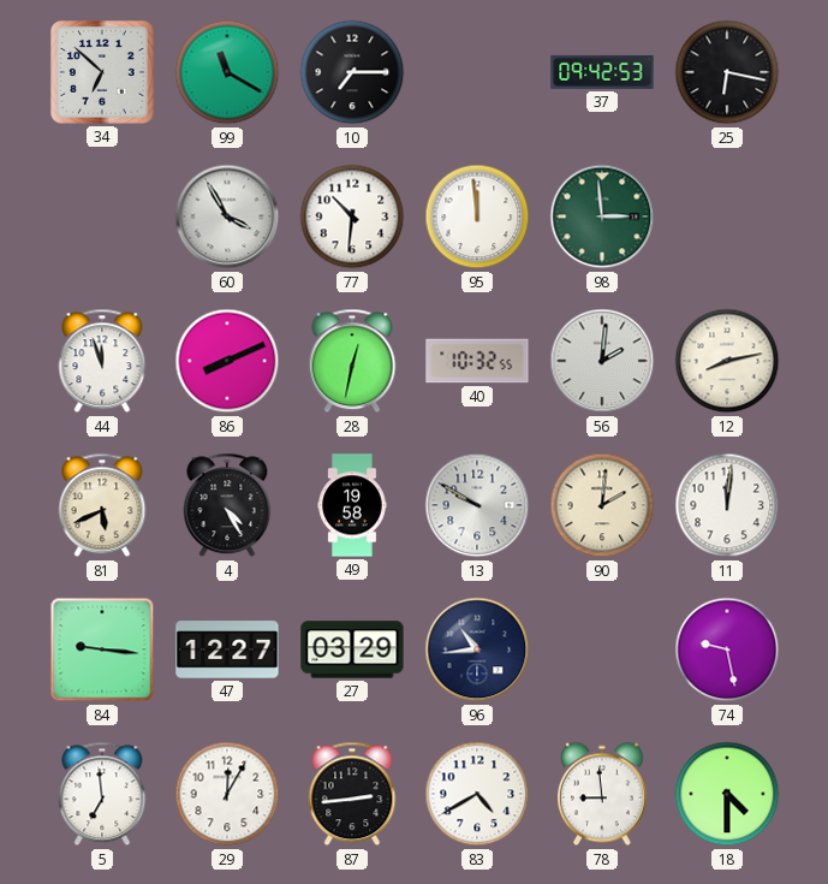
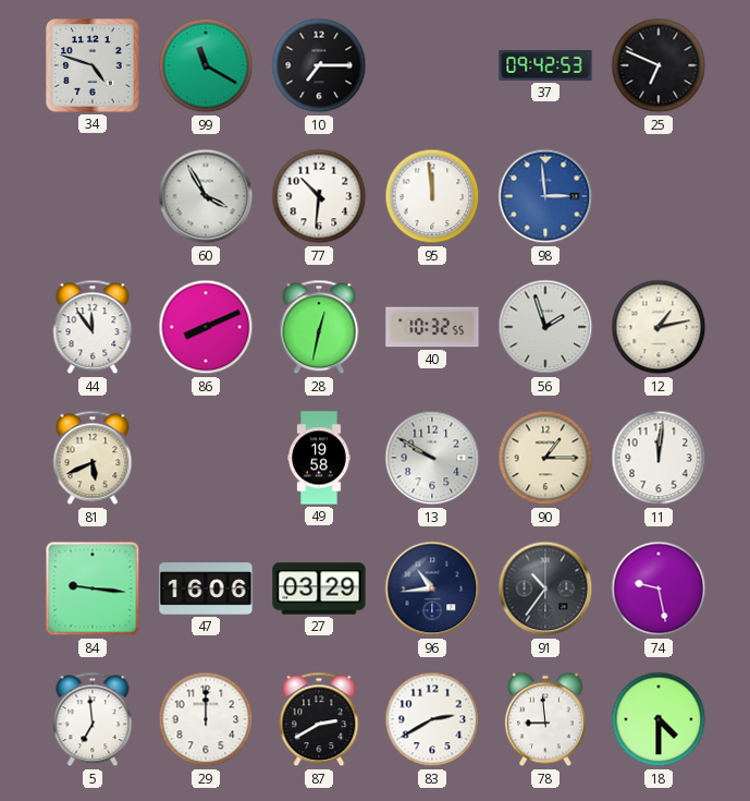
34: 6:52 -> 4:48
25: 6:17 -> 6:49
98 dial: green -> blue
44: 11:57 -> 11:54
56: 2:01 -> 1:57
12: 8:13 -> 1:13
4: 4:25 -> none
90: 2:01 -> 1:15
47: 12:27 -> 16:06
91: none -> 10:36
29: 12:05 -> 12:00
87: 2:44 -> 2:40
83: 4:40 -> 2:40
